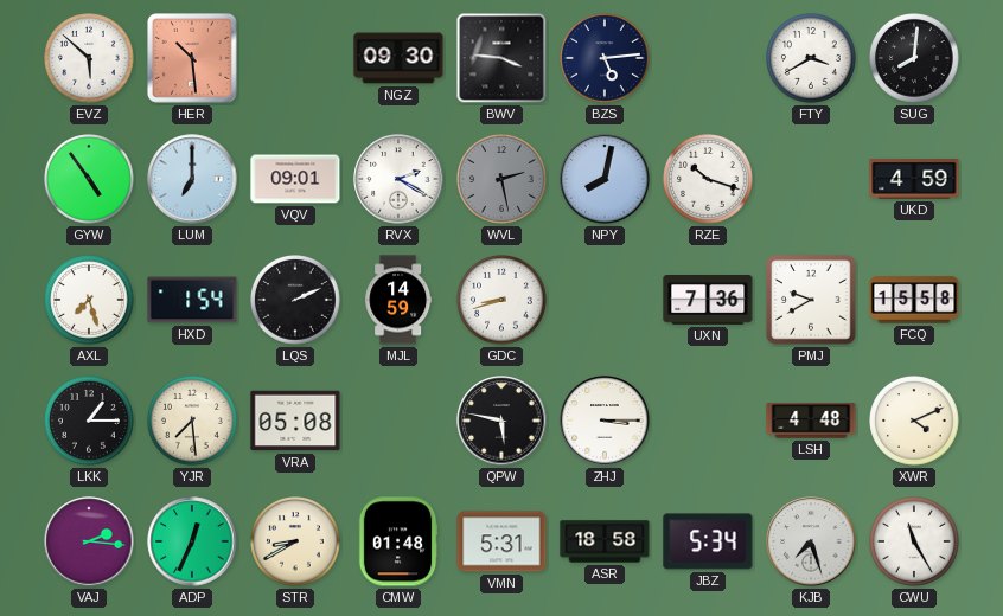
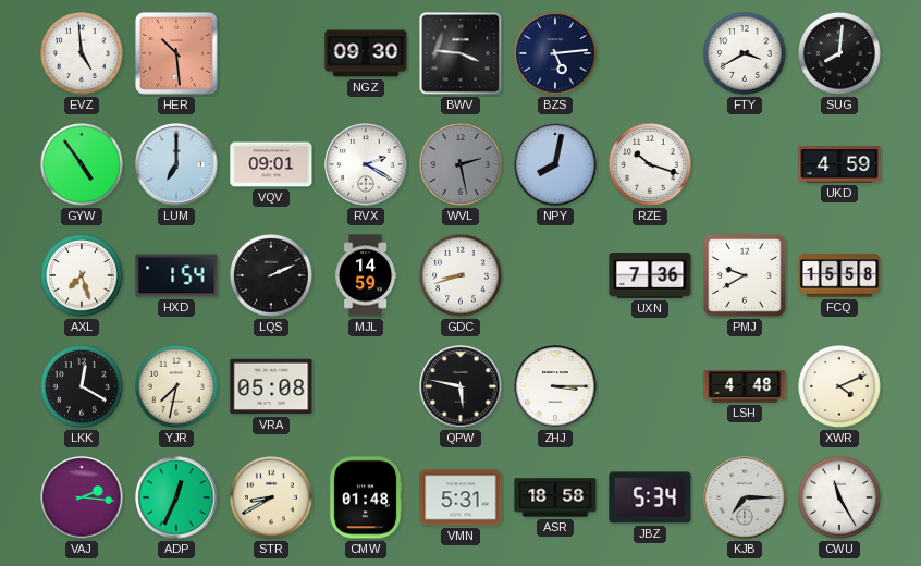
EVZ: 5:52 -> 4:59
LKK: 1:15 -> 12:20
YJR: 7:29 -> 7:32
KJB: 7:27 -> 7:15
